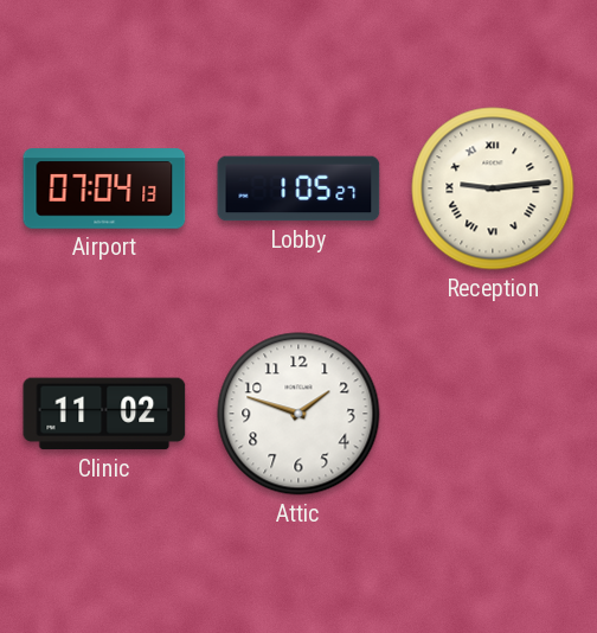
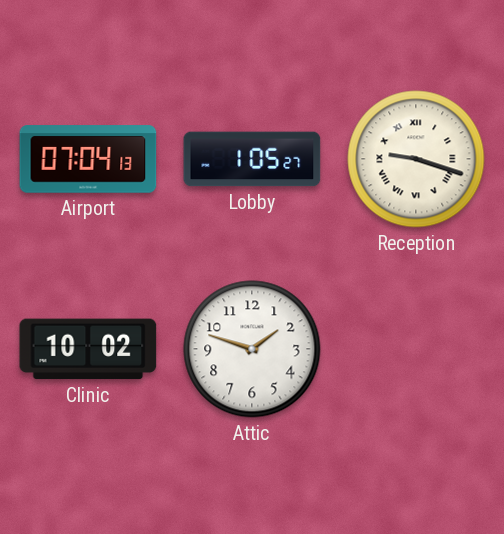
Reception: 9:14 -> 9:18
Clinic: 11:02 -> 10:02
